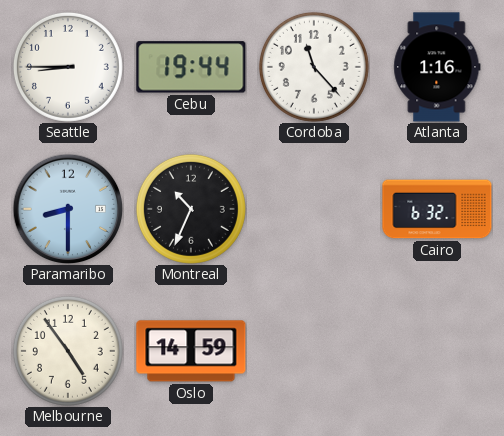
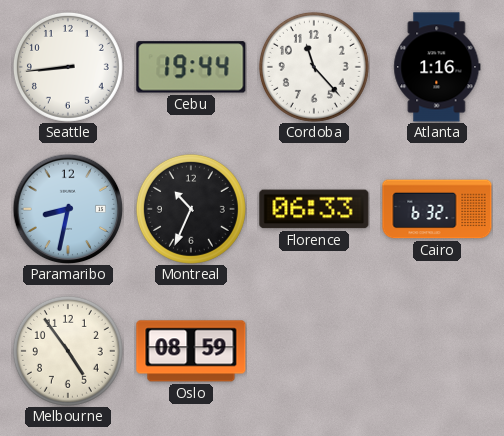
Seattle: 8:45 -> 8:44
Paramaribo: 8:30 -> 8:32
Florence: none -> 06:33
Oslo: 14:59 -> 08:59
